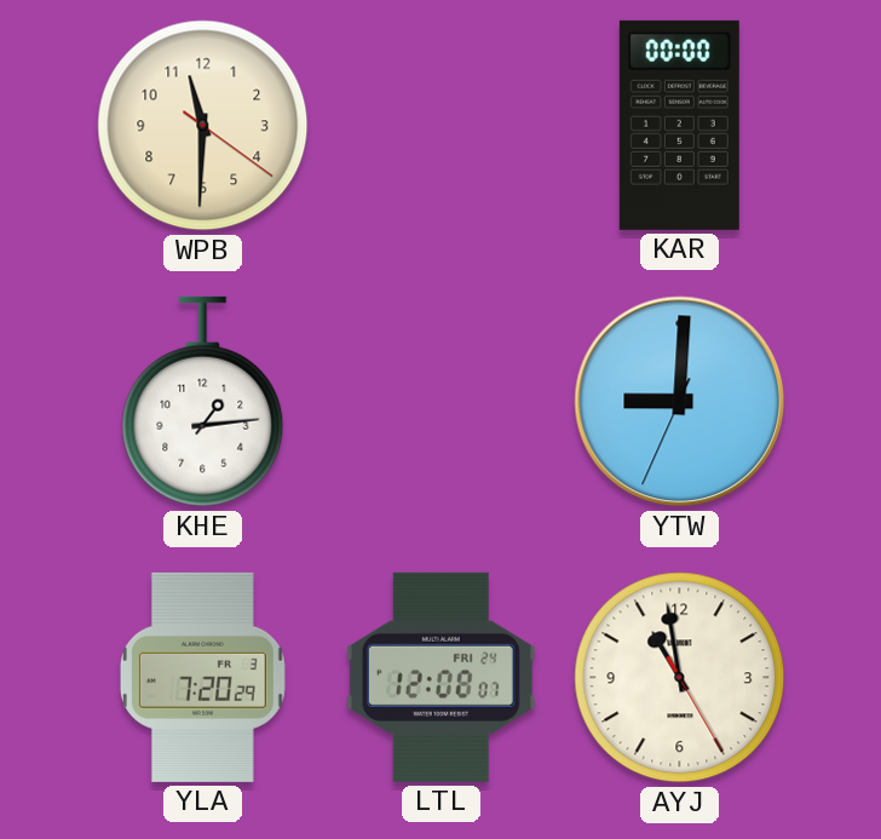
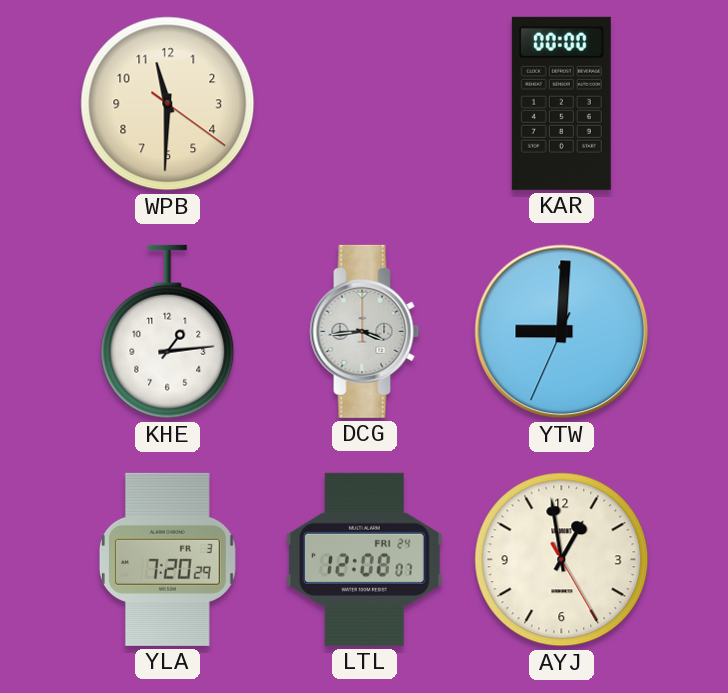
DCG: none -> 3:44
AYJ: 10:58 -> 12:58
